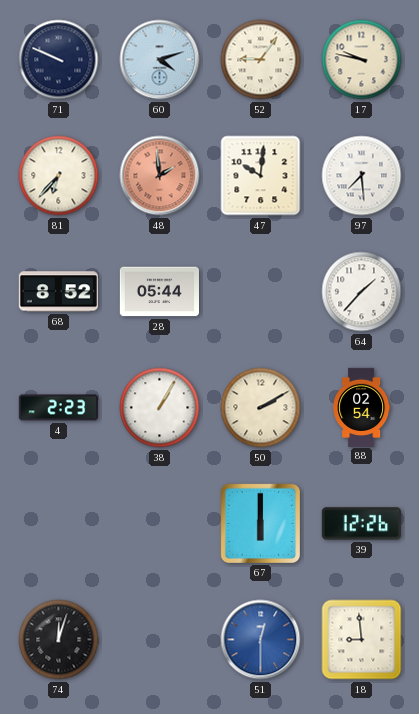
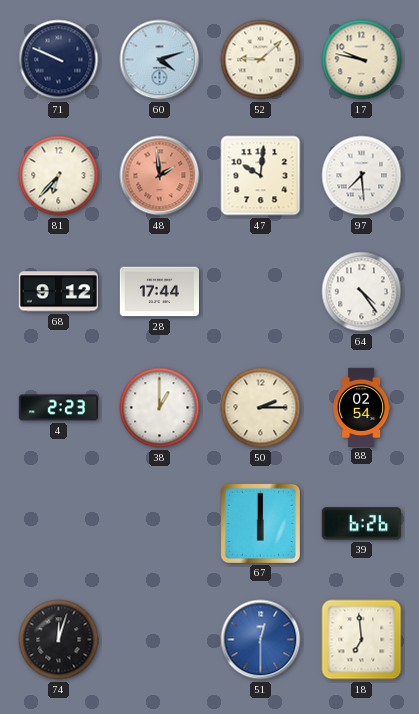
52: 9:06 -> 9:08
68: 8:52 -> 9:12
28: 05:44 -> 17:44
64: 1:37 -> 4:24
38: 1:05 -> 1:00
50: 2:10 -> 2:15
39: 12:26 -> 6:26
18: 8:59 -> 6:59
